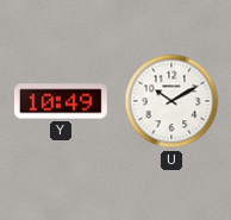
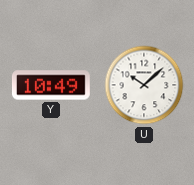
U: 10:10 -> 10:08
